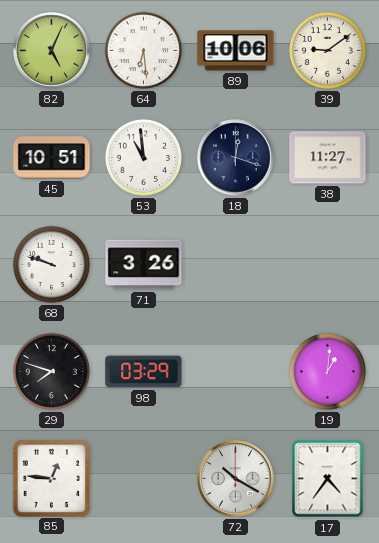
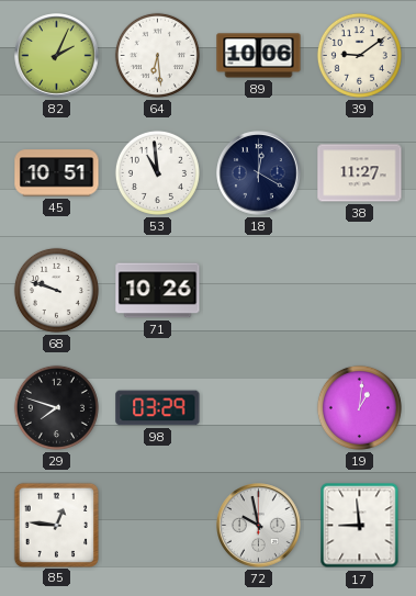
82: 5:04 -> 2:04
18: 12:18 -> 12:20
71: 3:26 -> 10:26
72: 10:20 -> 9:58
17: 4:36 -> 8:59
